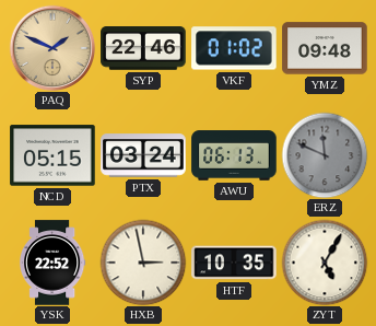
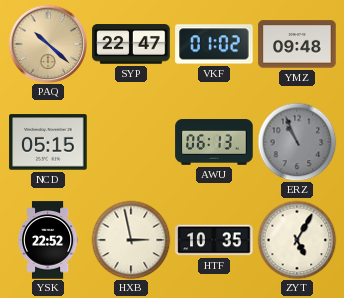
PAQ: 1:49 -> 10:22
SYP: 22:46 -> 22:47
PTX: 03:24 -> none
ERZ: 11:49 -> 10:56
